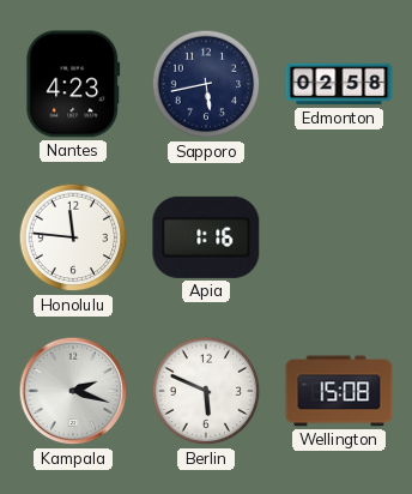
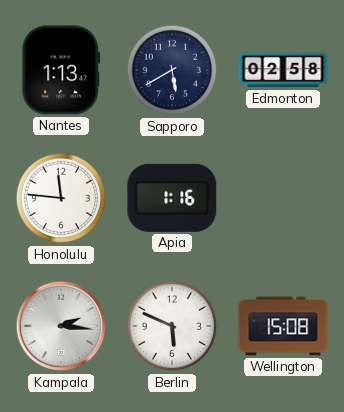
Nantes: 4:23 -> 1:13
Sapporo: 5:43 -> 5:40
Kampala: 2:18 -> 2:16
